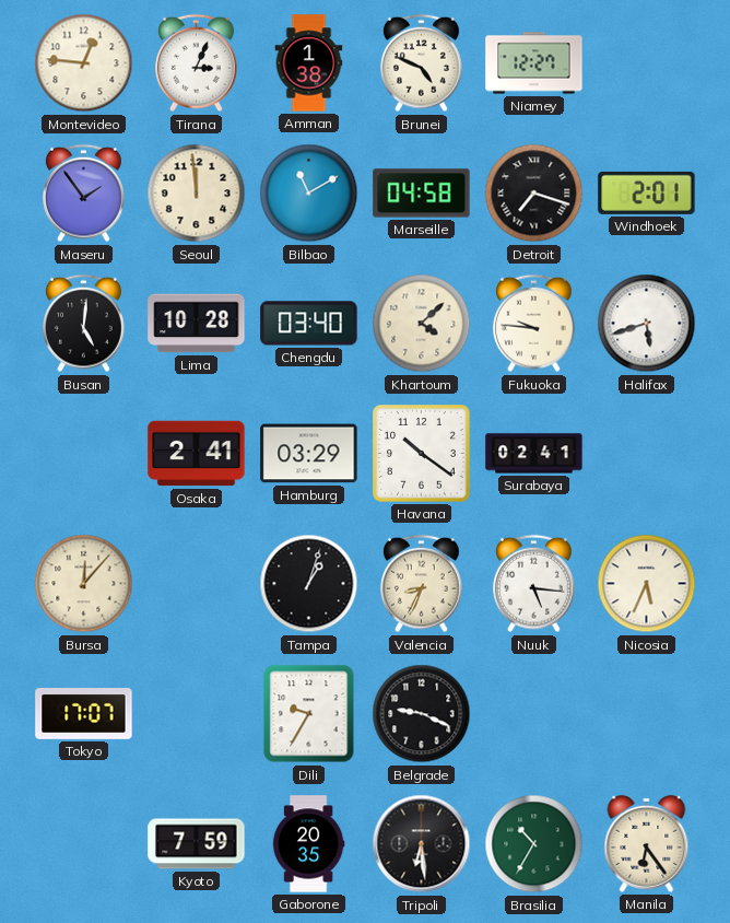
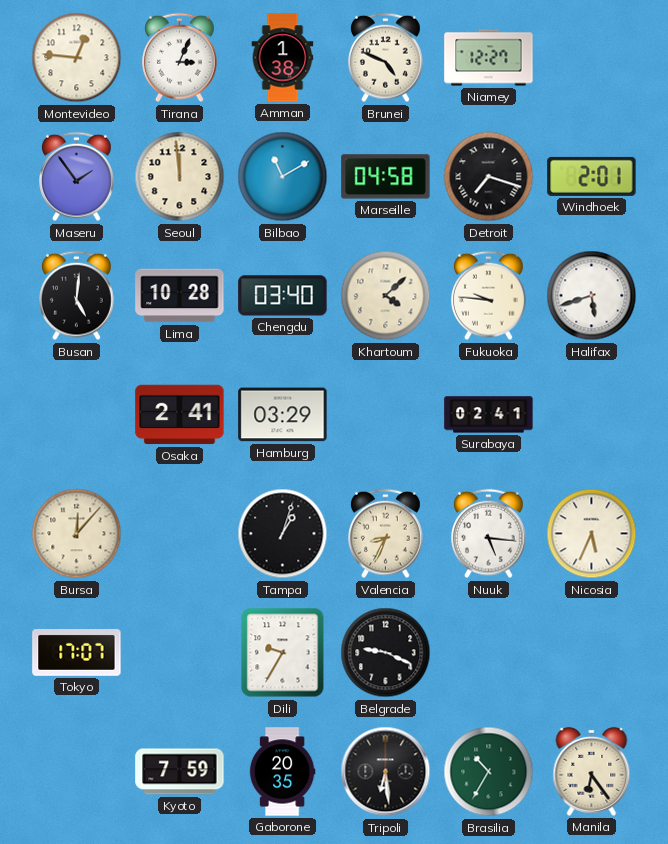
Havana: 10:21 -> none
